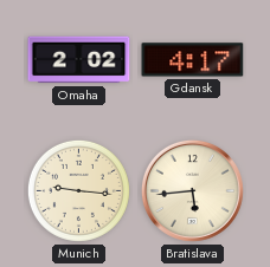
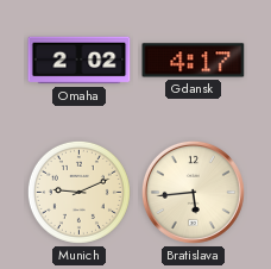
Munich: 9:16 -> 9:11
